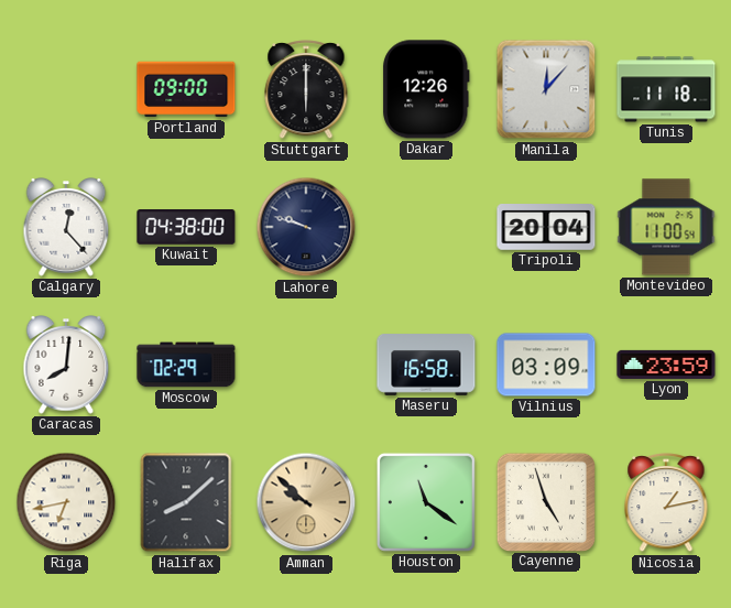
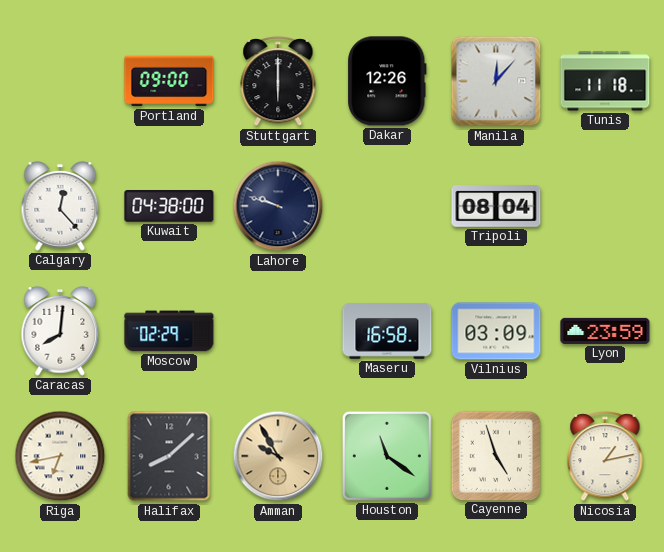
Tripoli: 20:04 -> 08:04
Montevideo: 11:00 -> none
Amman: 9:52 -> 9:55
